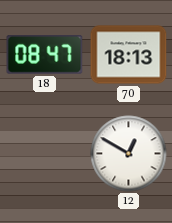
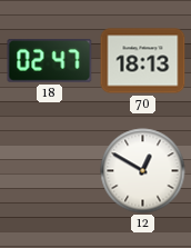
18: 08:47 -> 02:47
